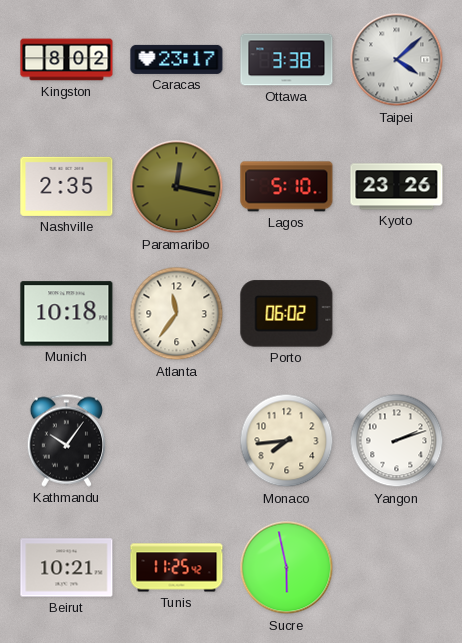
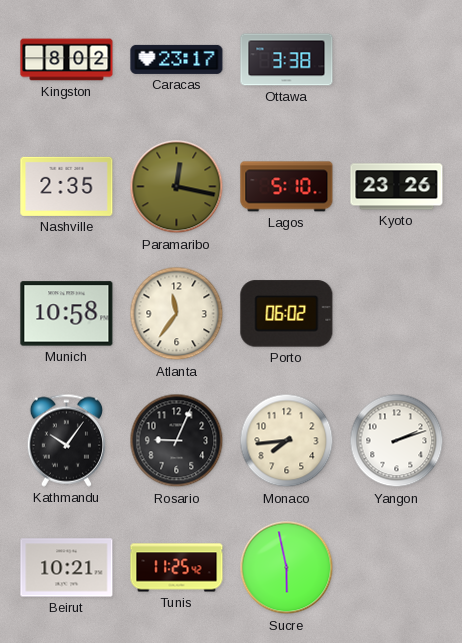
Taipei: 4:08 -> none
Munich: 10:18 -> 10:58
Rosario: none -> 9:04
